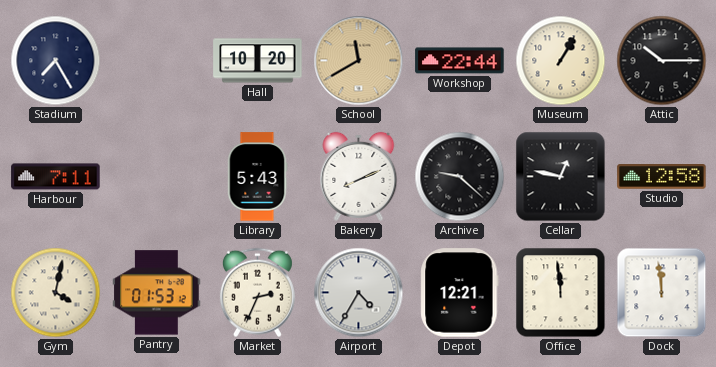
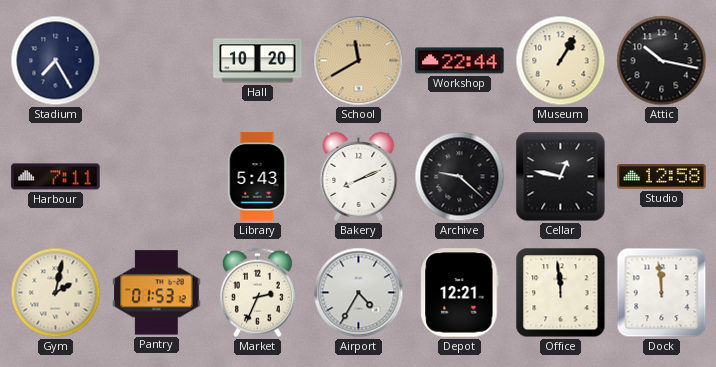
Attic: 10:15 -> 10:17
Gym: 4:02 -> 2:02
